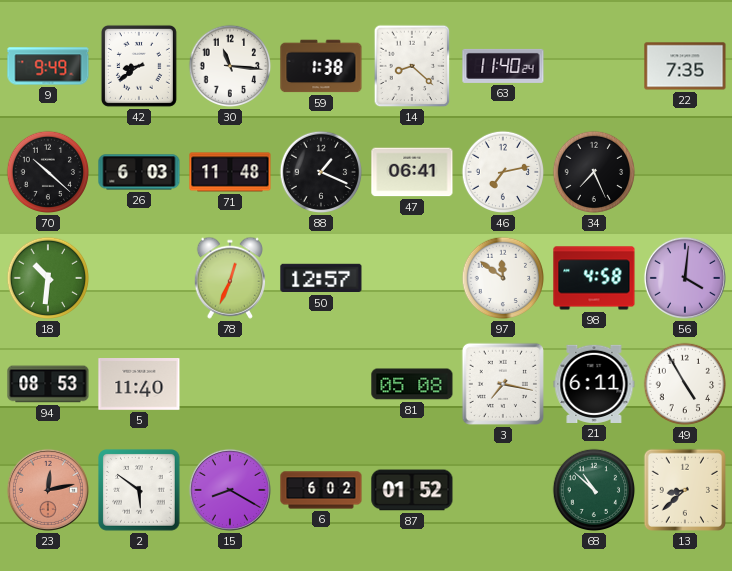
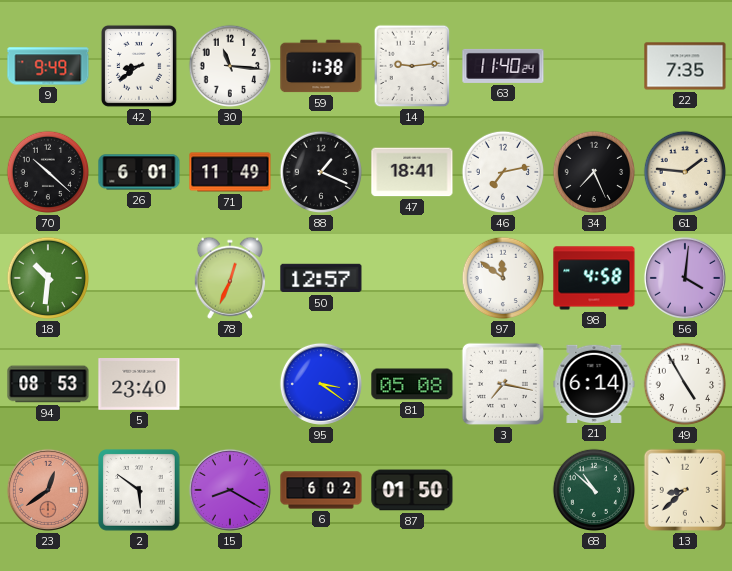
14: 8:22 -> 9:14
26: 6:03 -> 6:01
71: 11:48 -> 11:49
47: 06:41 -> 18:41
61: none -> 1:46
5: 11:40 -> 23:40
95: none -> 3:21
21: 6:11 -> 6:14
23: 12:13 -> 12:39
87: 01:52 -> 01:50
